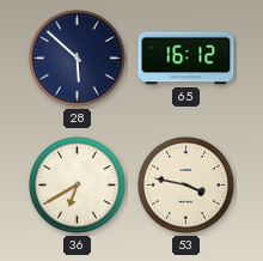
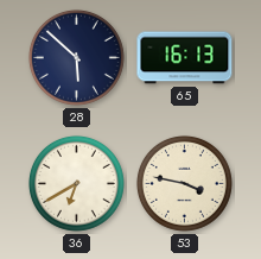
65: 16:12 -> 16:13
